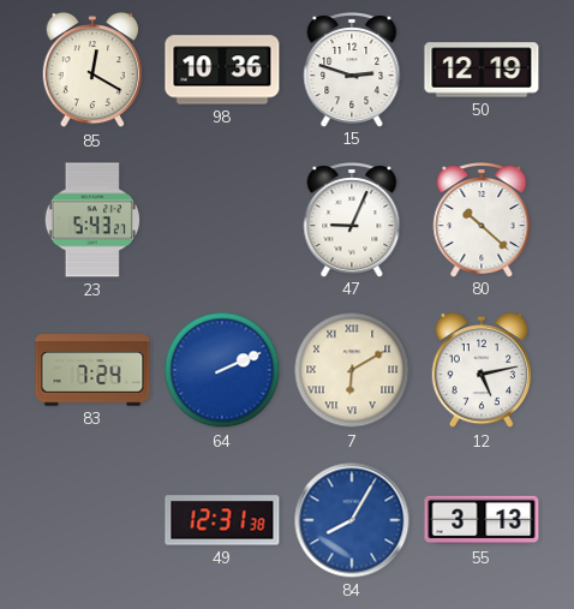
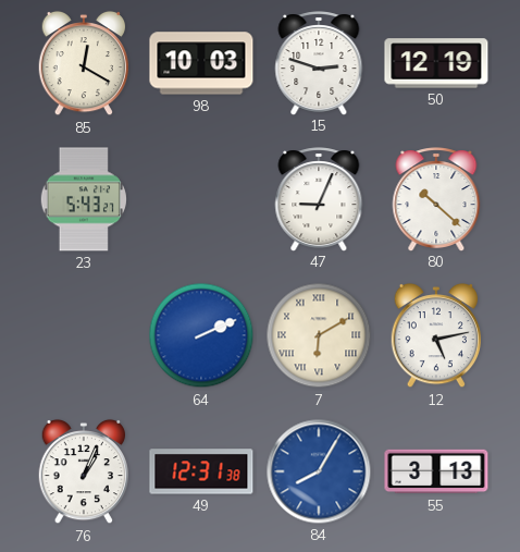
98: 10:36 -> 10:03
83: 7:24 -> none
76: none -> 1:04
